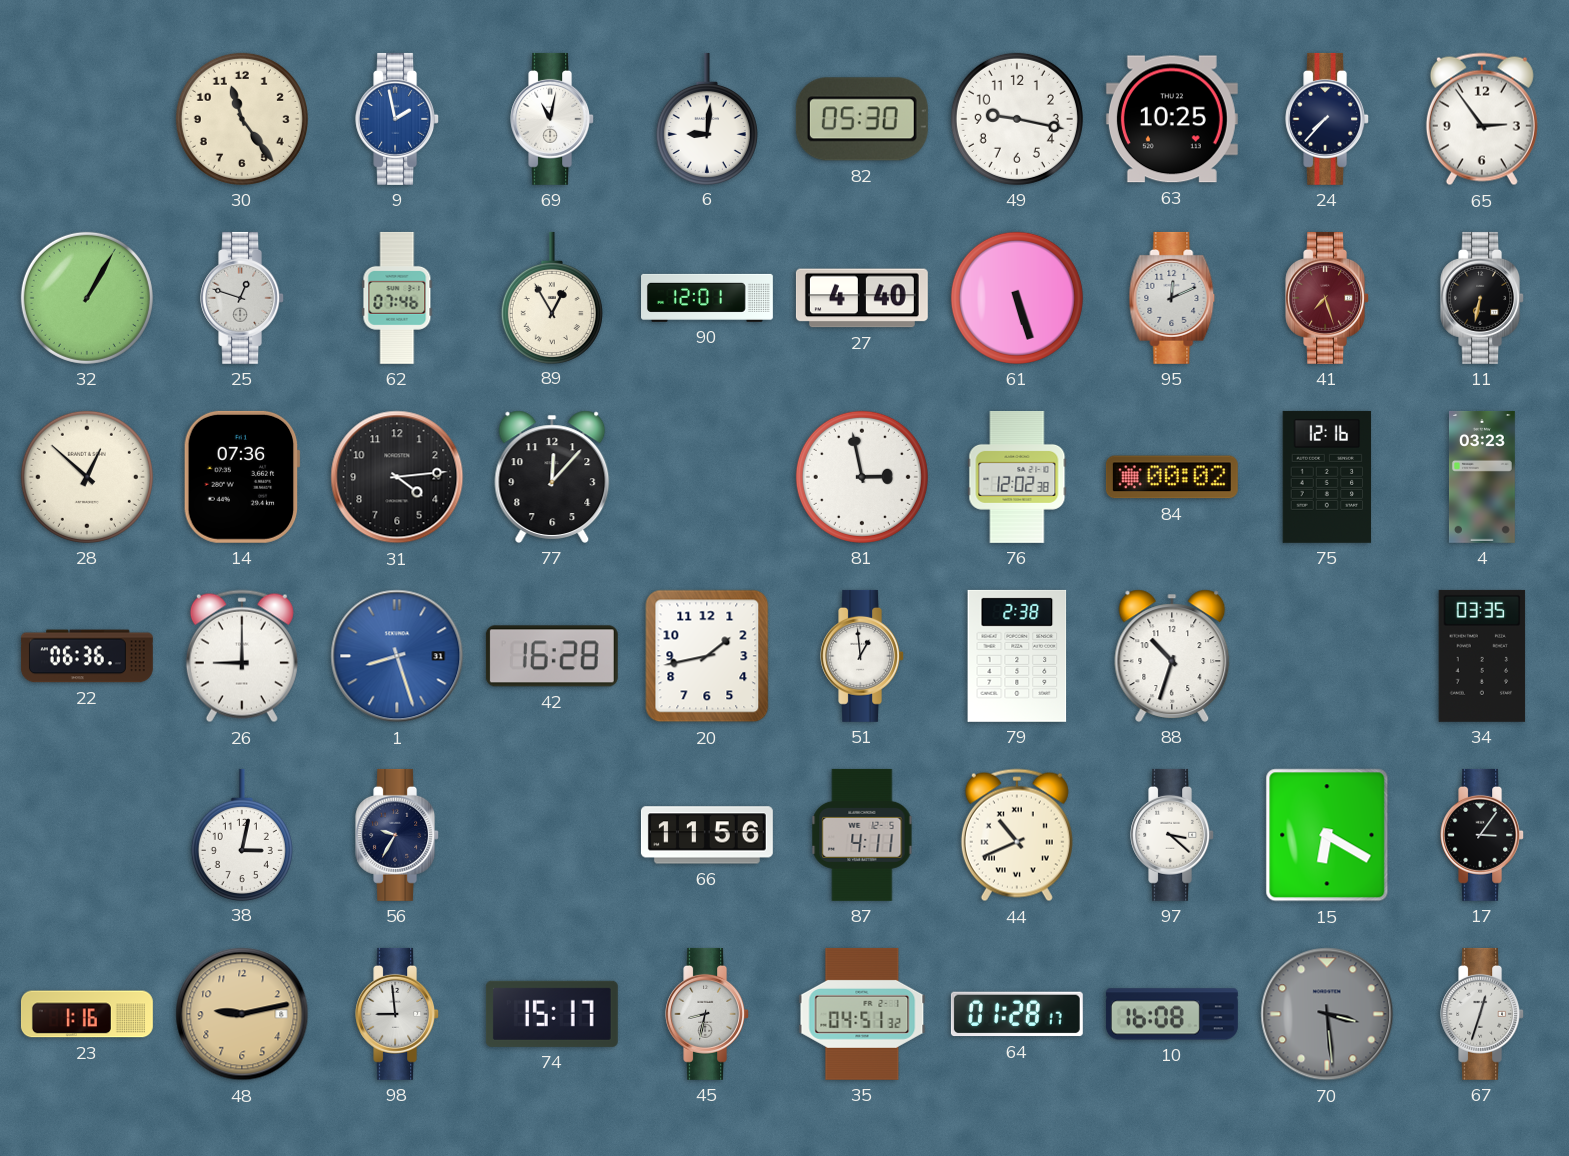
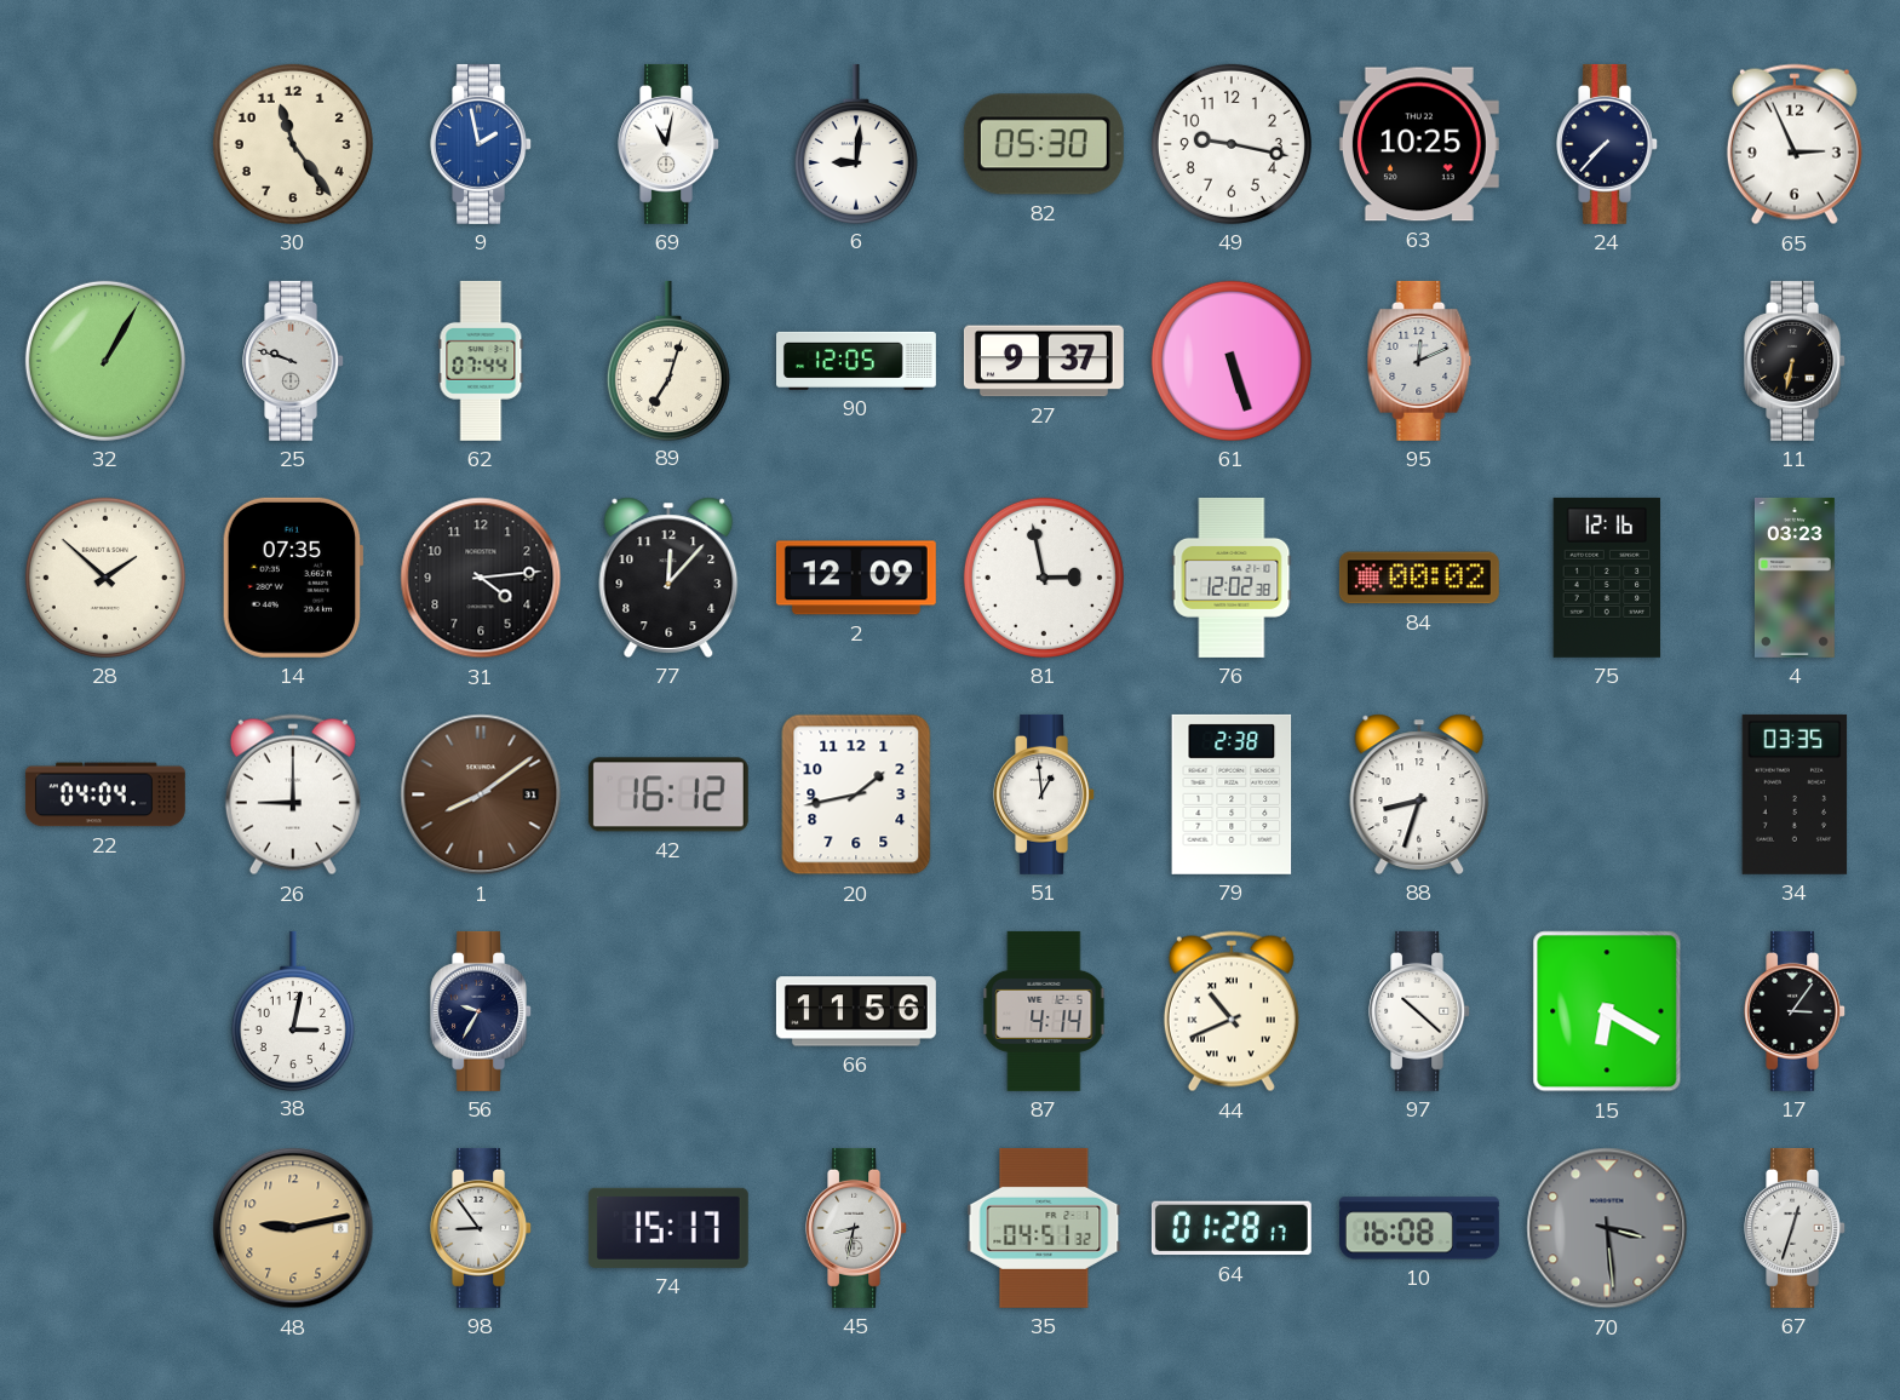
65: 2:54 -> 2:56
25: 12:48 -> 9:48
62: 07:46 -> 07:44
89: 12:55 -> 7:03
90: 12:01 -> 12:05
27: 4:40 -> 9:37
41: 7:27 -> none
28: 12:52 -> 1:52
14: 07:36 -> 07:35
2: none -> 12:09
22: 06:36 -> 04:04
1: 8:27 -> 8:09
1 dial: blue -> brown
42: 16:28 -> 16:12
88: 10:33 -> 8:33
87: 4:11 -> 4:14
97: 3:22 -> 10:22
23: 1:16 -> none
98: 8:59 -> 8:54
